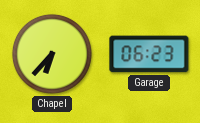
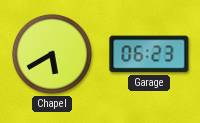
Chapel: 6:37 -> 5:40
